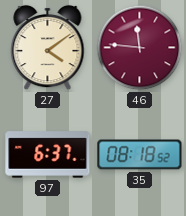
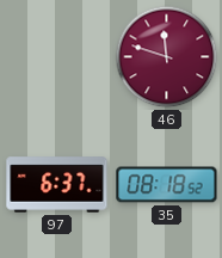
27: 4:09 -> none
46: 11:46 -> 11:48
